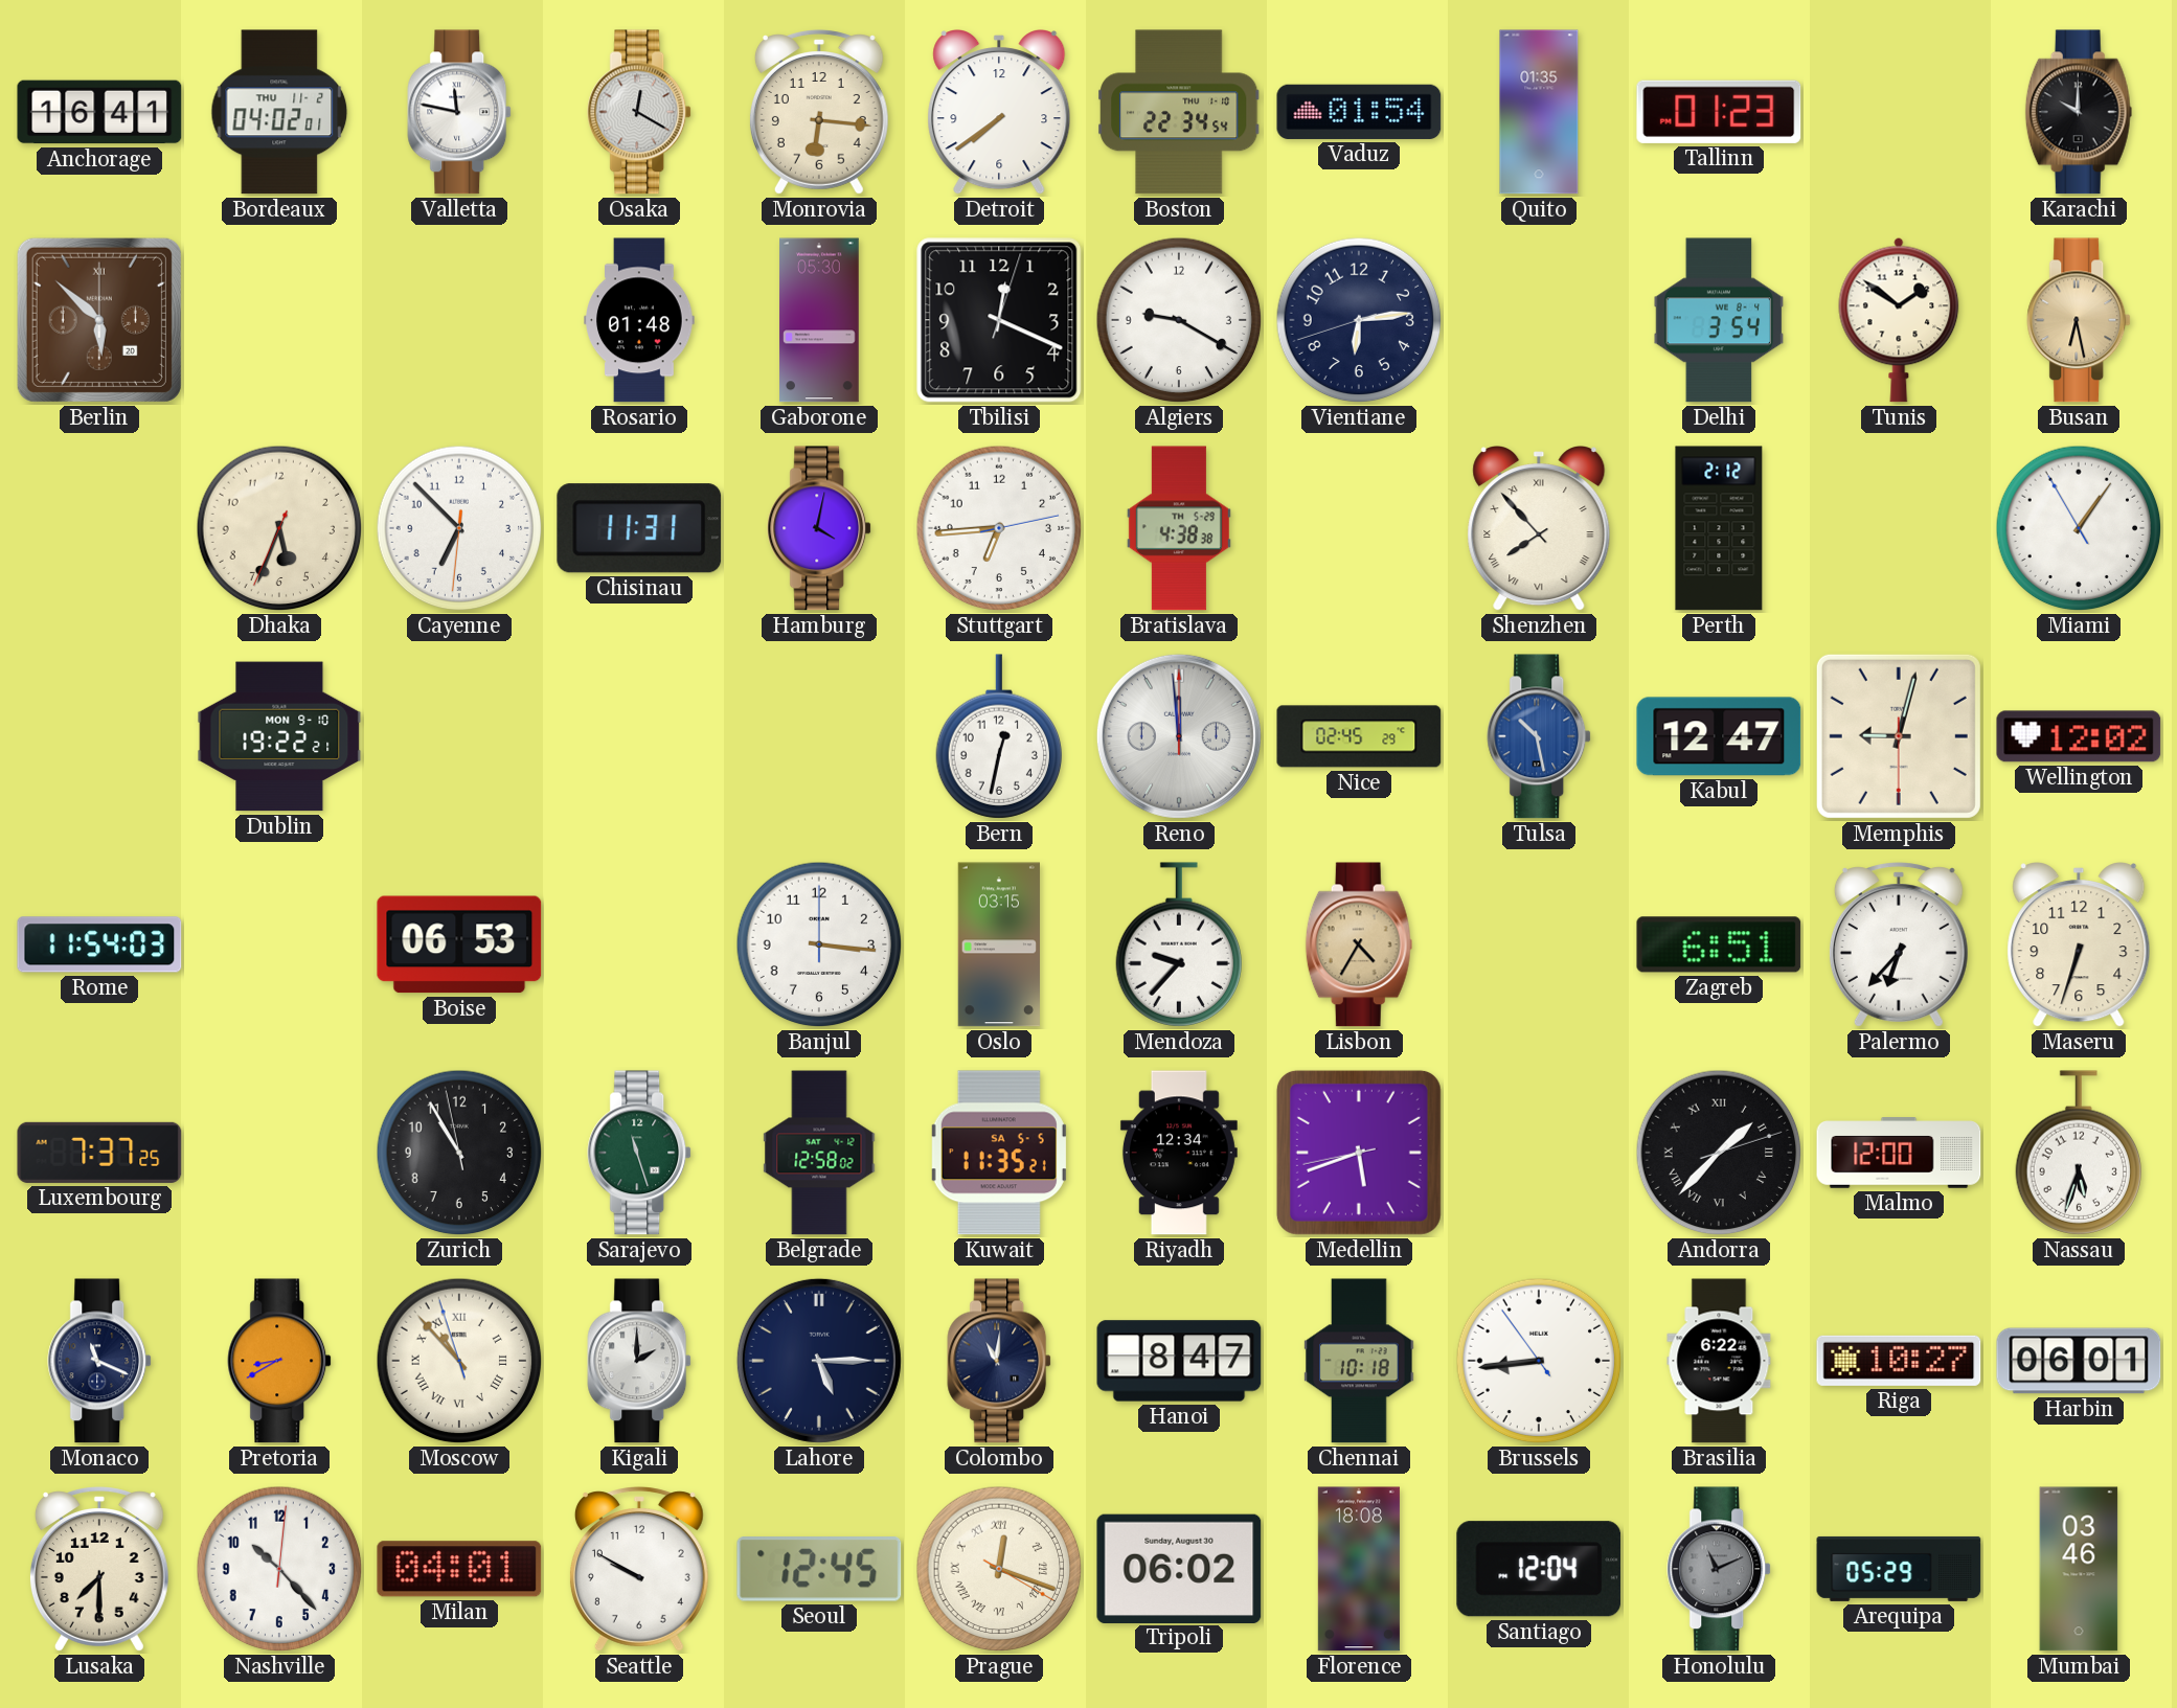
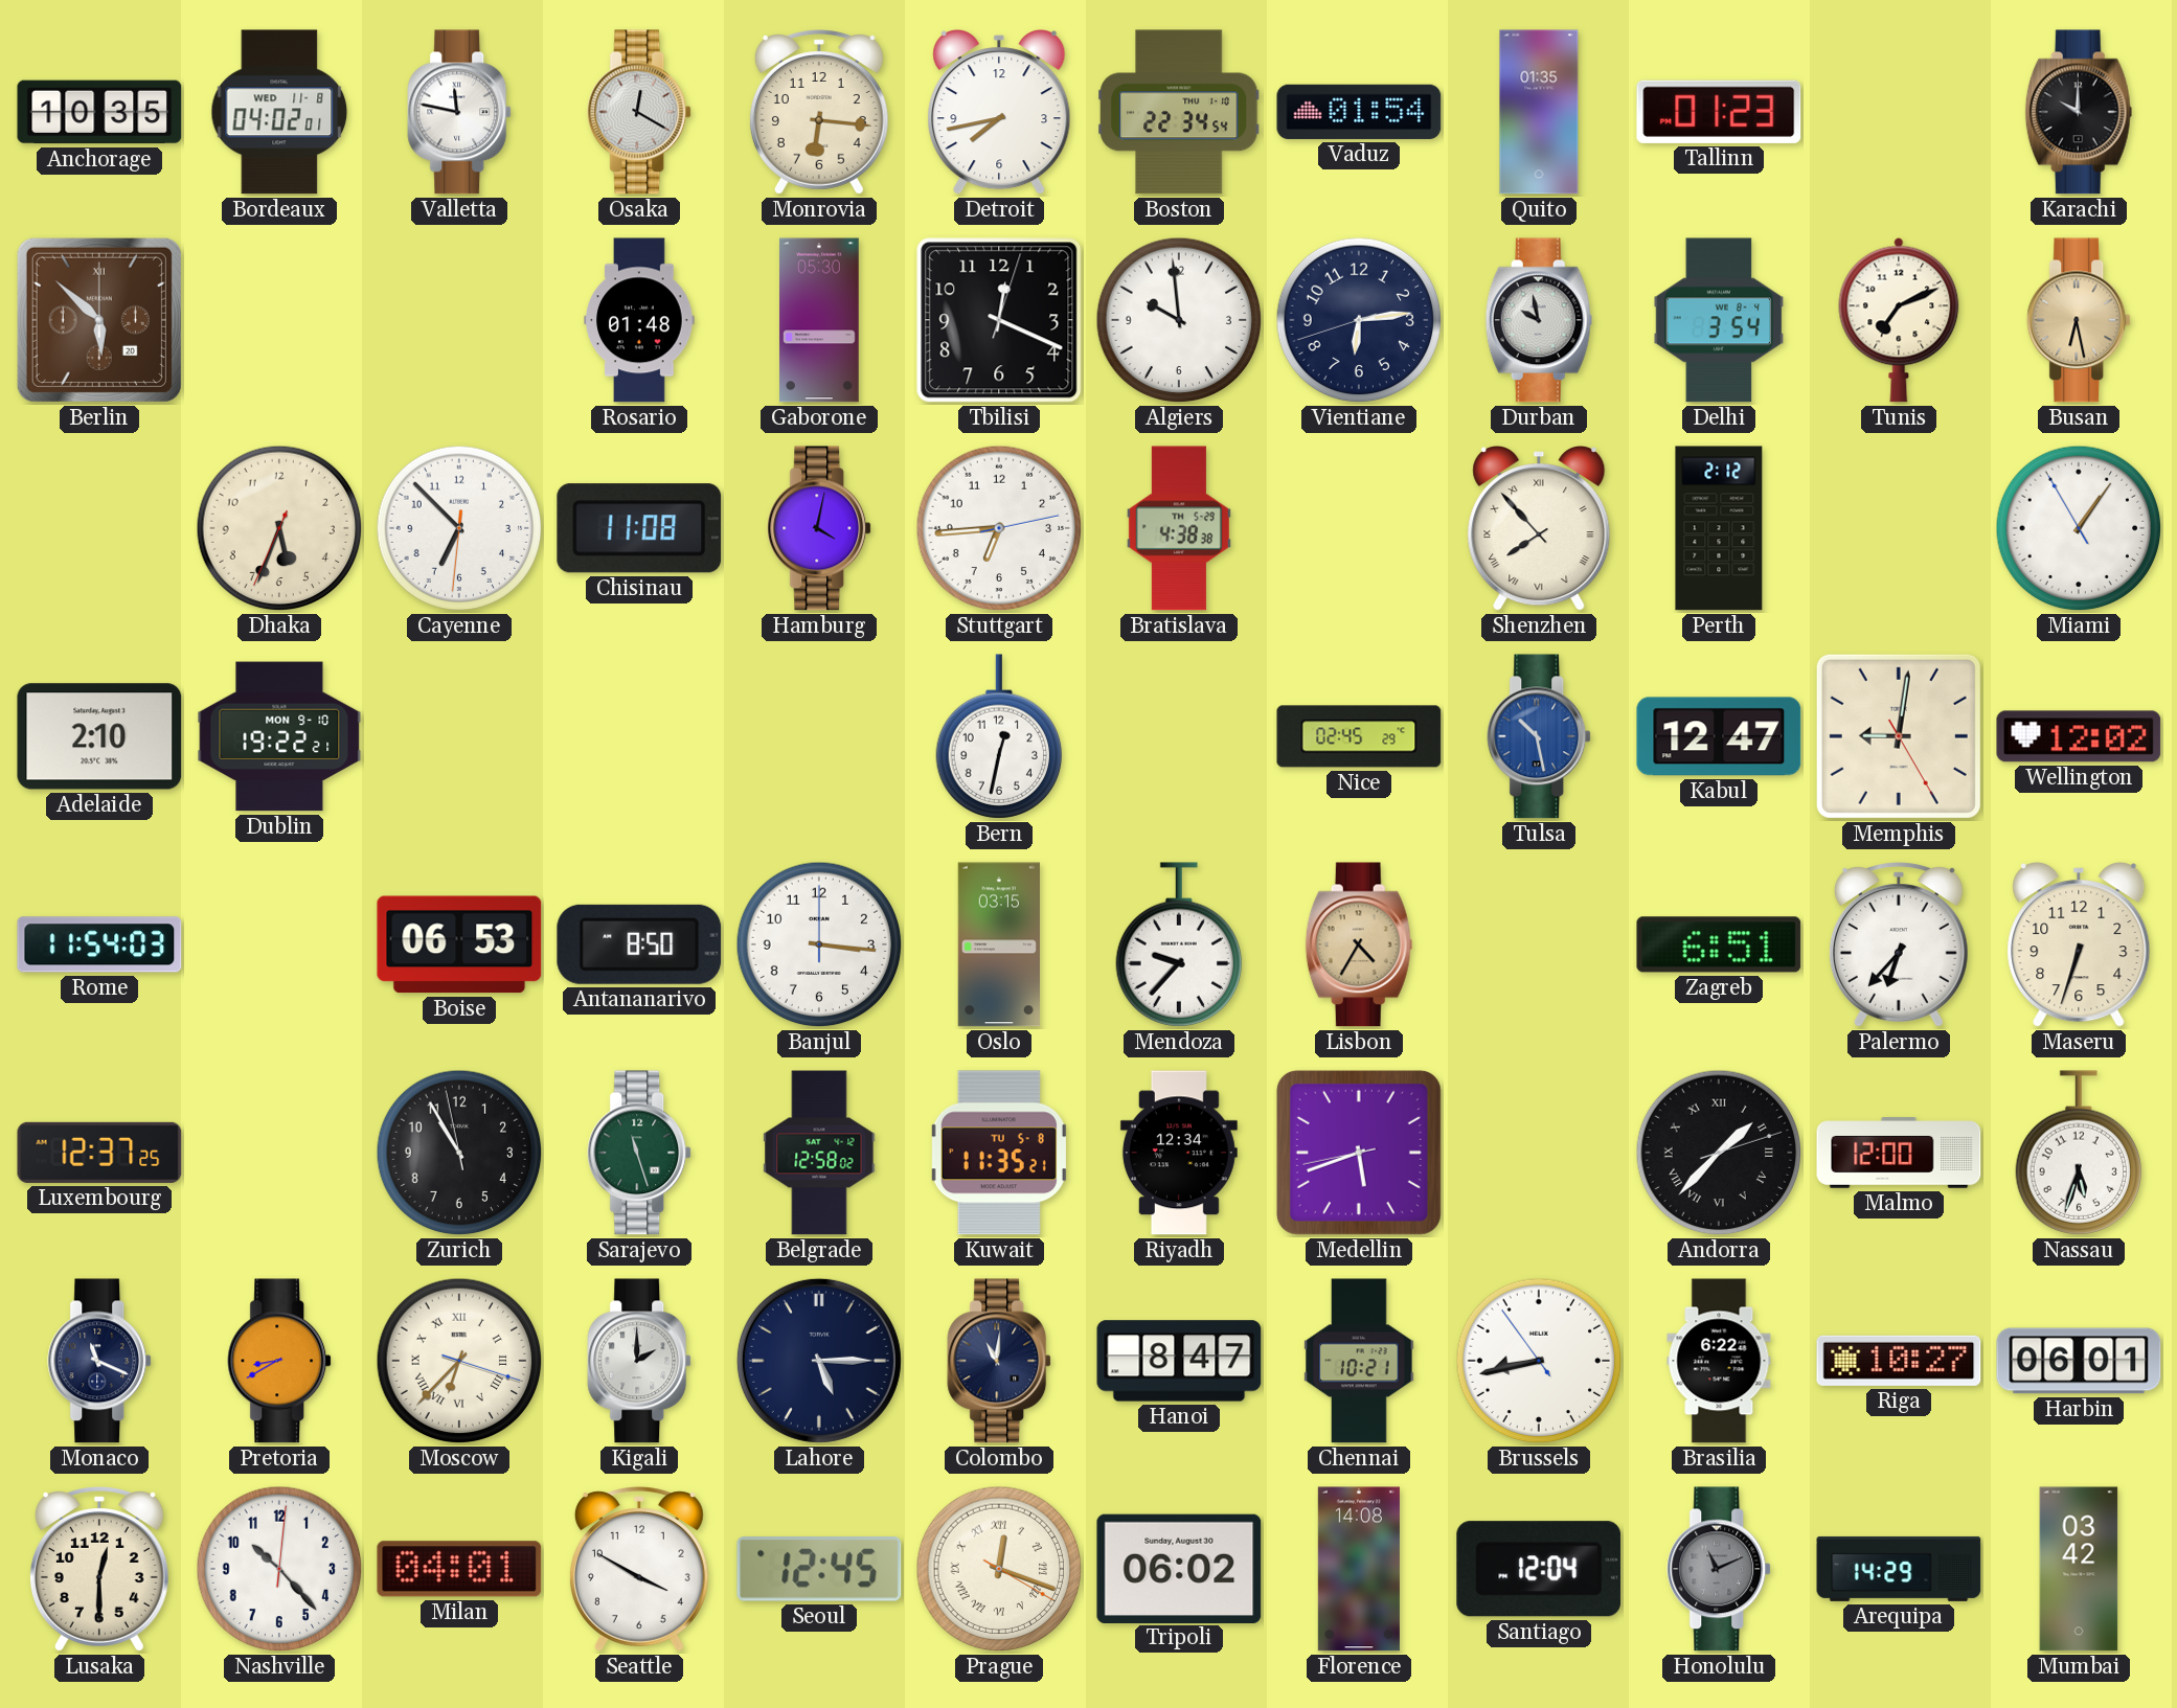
Anchorage: 16:41 -> 10:35
Bordeaux date: THU 11-2 -> WED 11-8
Detroit: 7:39 -> 7:43
Algiers: 9:20 -> 9:59
Durban: none -> 9:58
Tunis: 1:51 -> 7:11
Chisinau: 11:31 -> 11:08
Adelaide: none -> 2:10
Reno: 11:59 -> none
Memphis: 9:02 -> 9:01
Antananarivo: none -> 8:50
Luxembourg: 7:37 -> 12:37
Kuwait date: SA 5-5 -> TU 5-8
Moscow: 10:52 -> 6:37
Chennai: 10:18 -> 10:21
Brussels: 8:43 -> 8:42
Lusaka: 7:30 -> 12:30
Seattle: 9:50 -> 3:50
Florence: 18:08 -> 14:08
Arequipa: 05:29 -> 14:29
Mumbai: 03:46 -> 03:42
